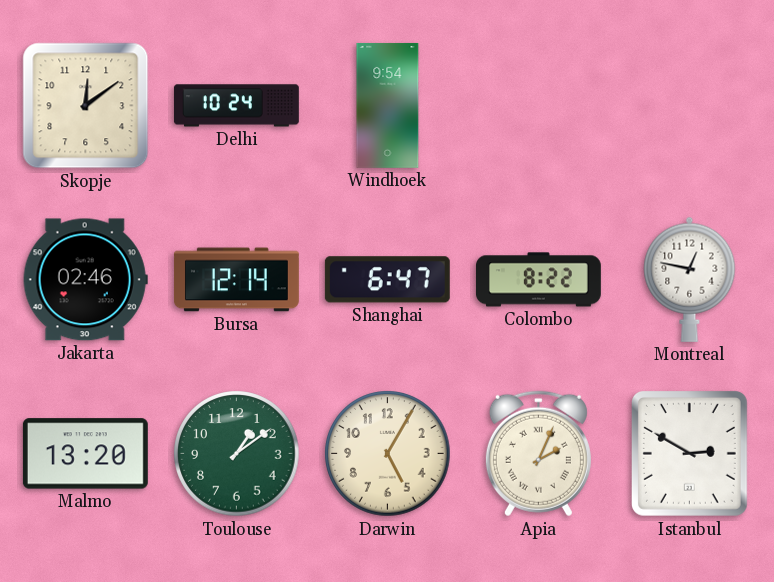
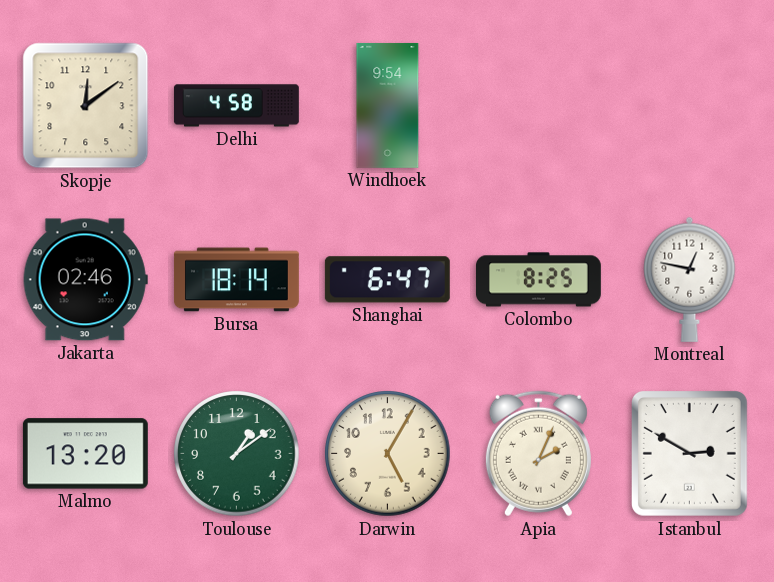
Delhi: 10:24 -> 4:58
Bursa: 12:14 -> 18:14
Colombo: 8:22 -> 8:25
